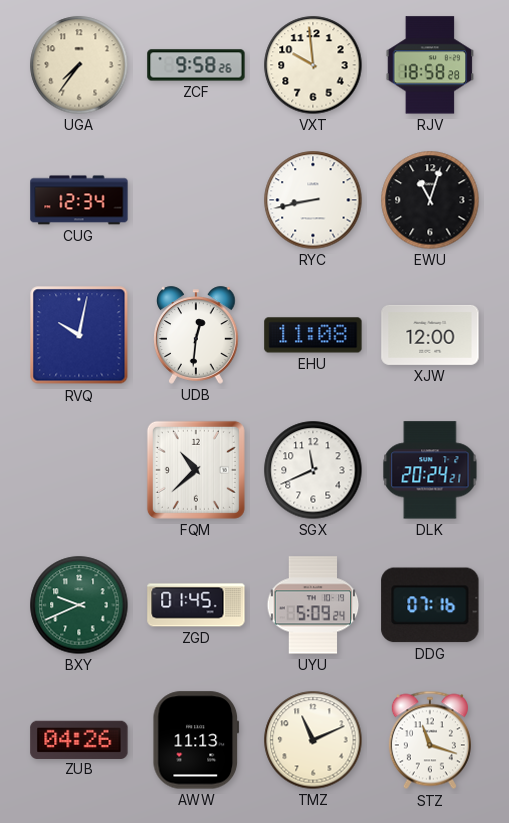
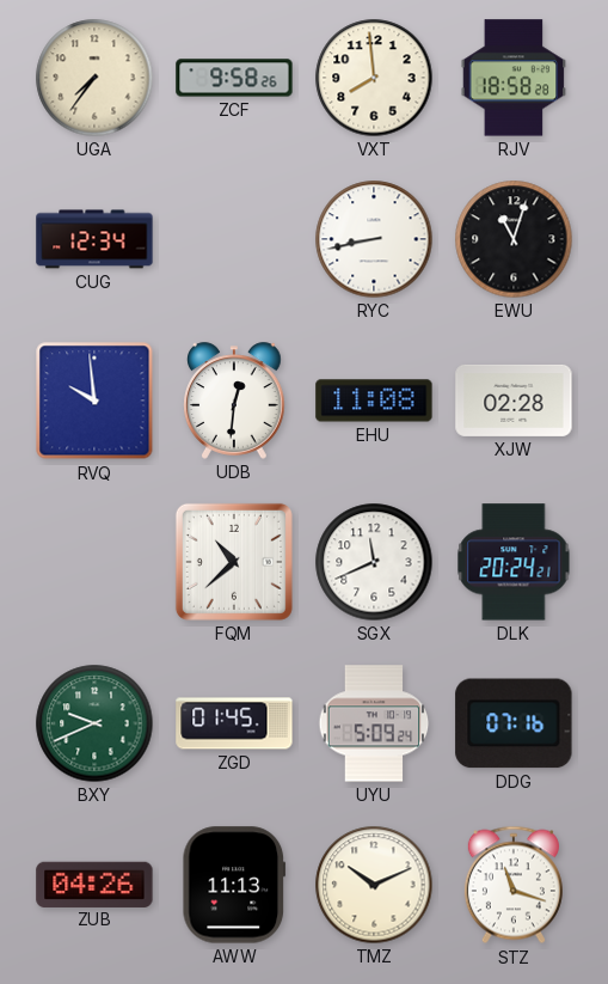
VXT: 9:59 -> 7:59
RVQ: 10:02 -> 9:59
XJW: 12:00 -> 02:28
TMZ: 11:11 -> 10:11
